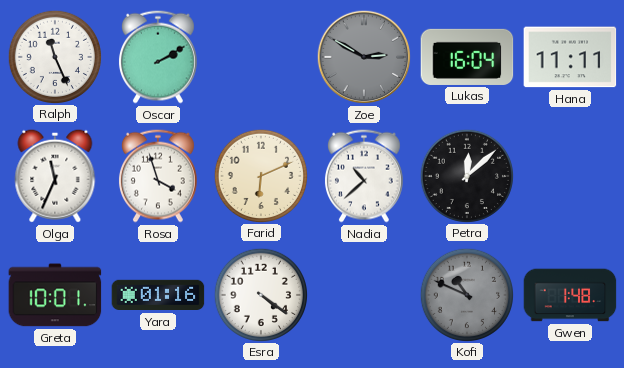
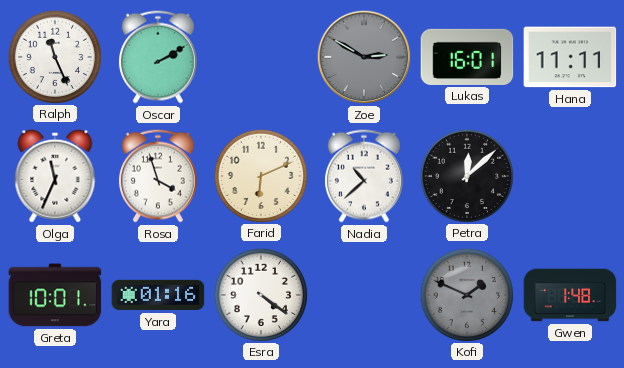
Lukas: 16:04 -> 16:01
Kofi: 10:49 -> 1:49
